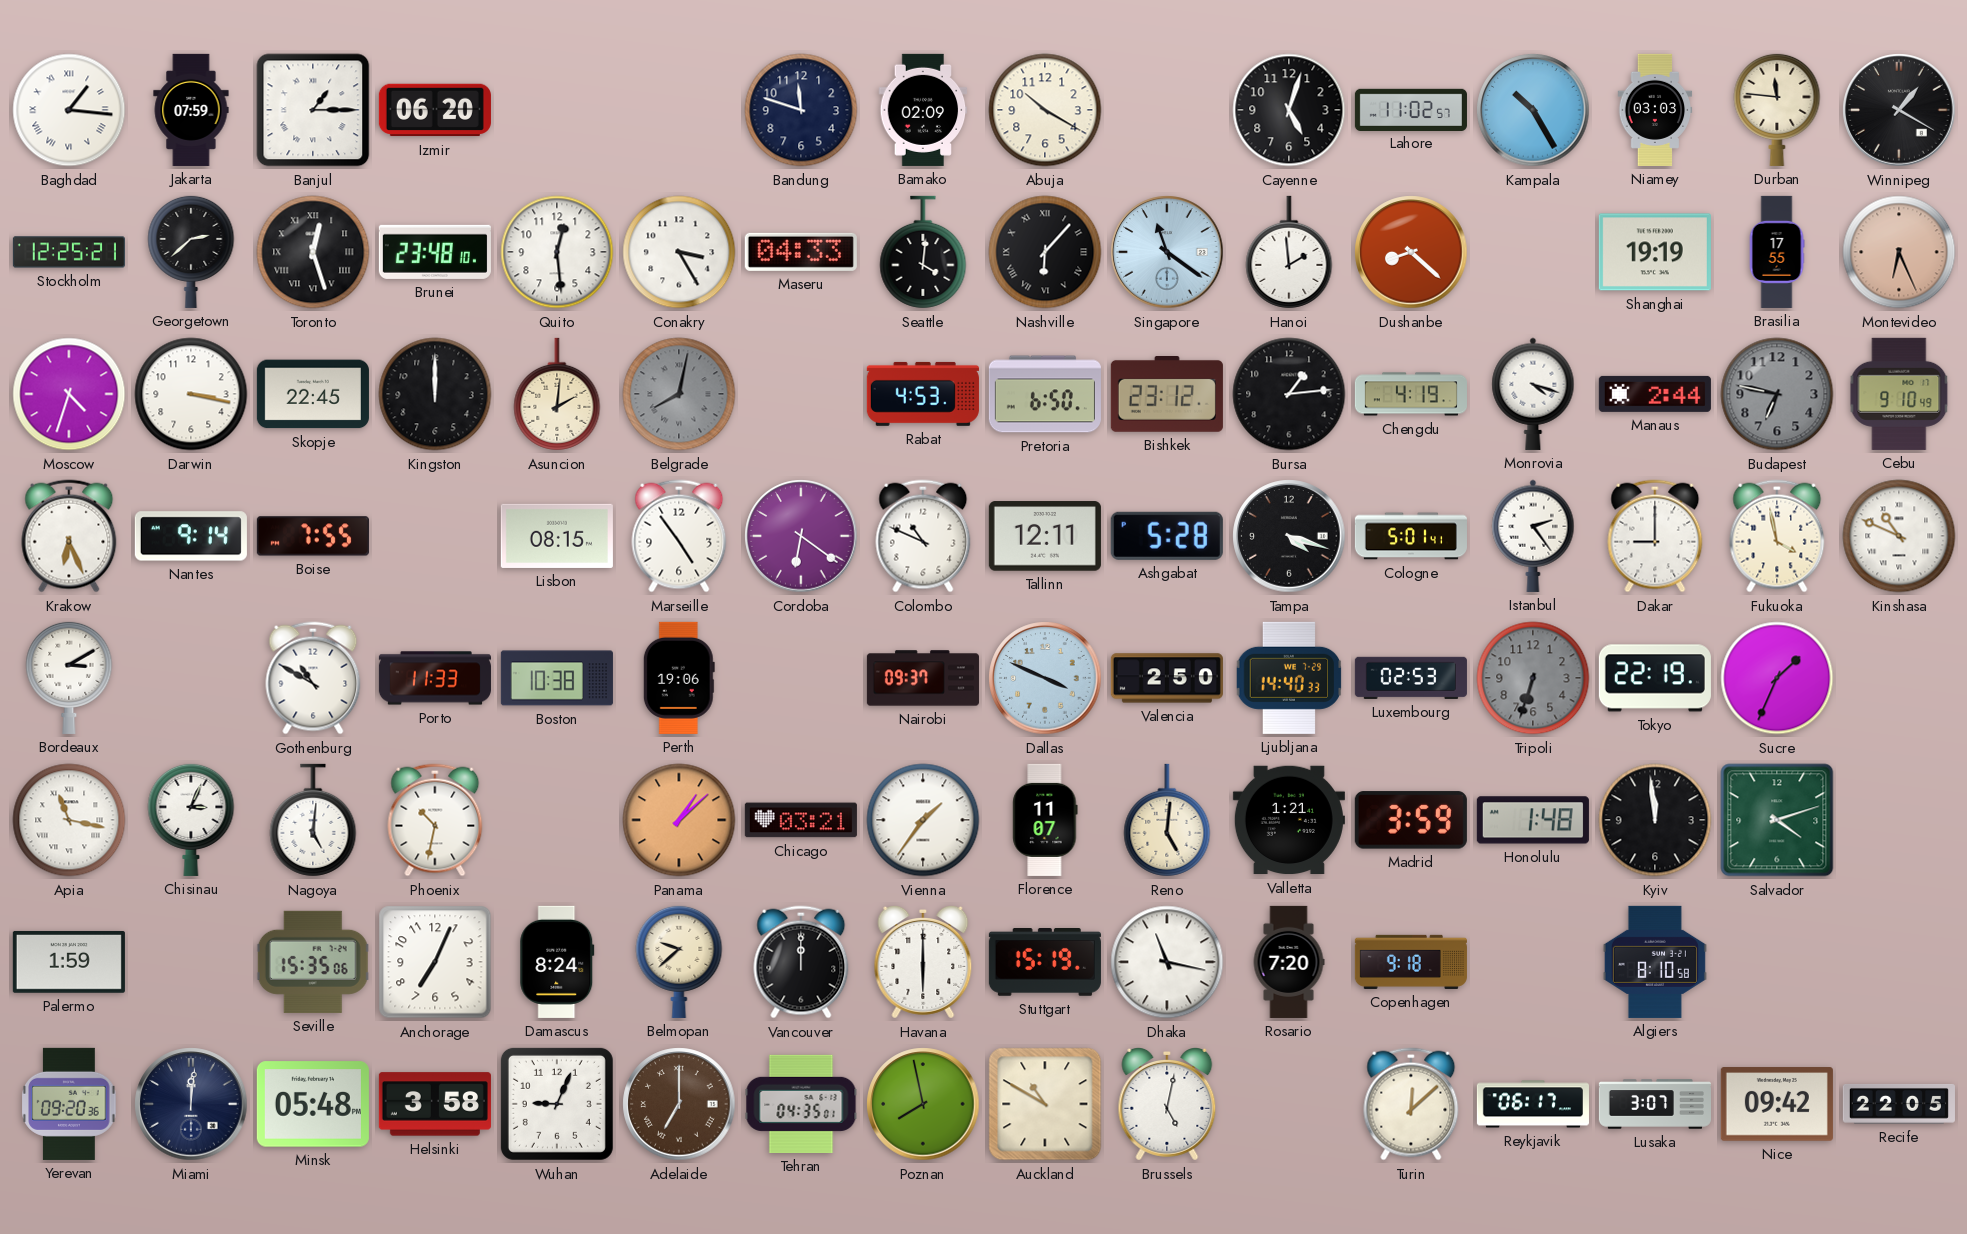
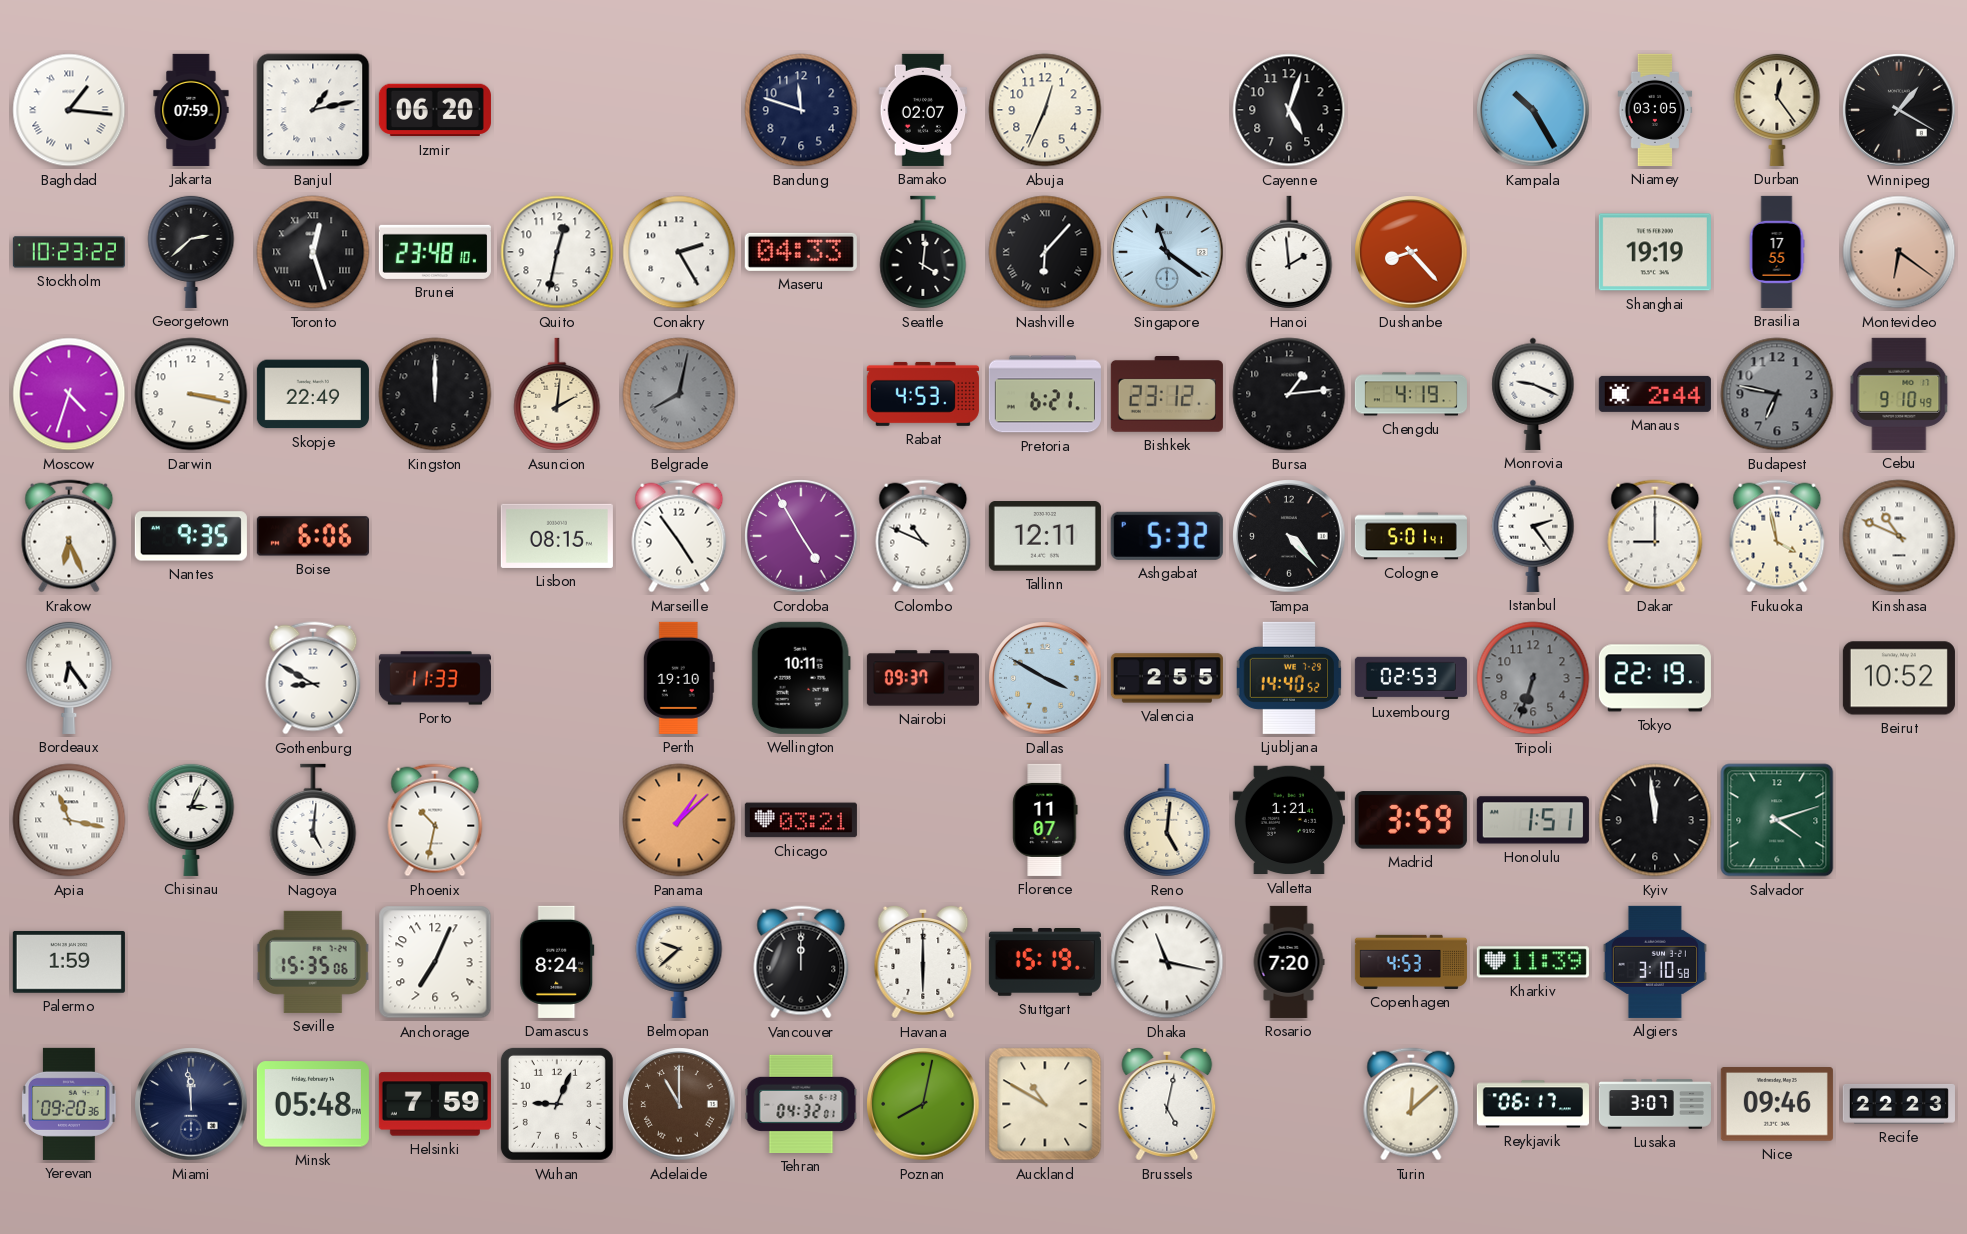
Banjul: 1:15 -> 1:13
Bamako: 02:09 -> 02:07
Abuja: 10:20 -> 12:34
Lahore: 11:02 -> none
Niamey: 03:03 -> 03:05
Durban: 11:46 -> 12:24
Stockholm: 12:25 -> 10:23
Quito: 12:29 -> 12:32
Conakry: 3:25 -> 2:25
Dushanbe: 8:22 -> 8:23
Montevideo: 6:26 -> 6:21
Skopje: 22:45 -> 22:49
Pretoria: 6:50 -> 6:21
Monrovia: 4:18 -> 9:19
Nantes: 9:14 -> 9:35
Boise: 7:55 -> 6:06
Cordoba: 6:21 -> 4:55
Ashgabat: 5:28 -> 5:32
Tampa: 4:18 -> 4:23
Bordeaux: 3:10 -> 6:24
Gothenburg: 10:50 -> 8:50
Boston: 10:38 -> none
Perth: 19:06 -> 19:10
Wellington: none -> 10:11
Dallas: 3:49 -> 3:50
Valencia: 2:50 -> 2:55
Ljubljana: 14:40:33 -> 14:40:52
Sucre: 1:34 -> none
Beirut: none -> 10:52
Vienna: 1:36 -> none
Honolulu: 1:48 -> 1:51
Copenhagen: 9:18 -> 4:53
Kharkiv: none -> 11:39
Algiers: 8:10 -> 3:10
Miami: 12:01 -> 11:59
Helsinki: 3:58 -> 7:59
Adelaide: 7:00 -> 11:00
Tehran: 04:35 -> 04:32
Poznan: 7:58 -> 8:02
Nice: 09:42 -> 09:46
Recife: 22:05 -> 22:23
